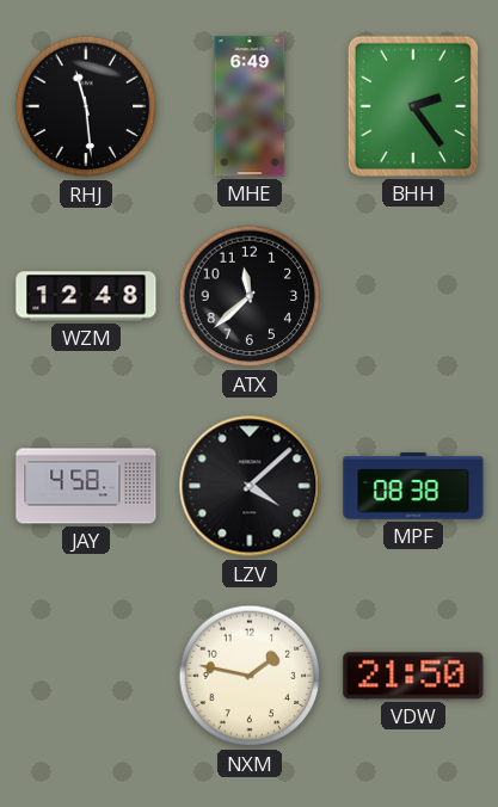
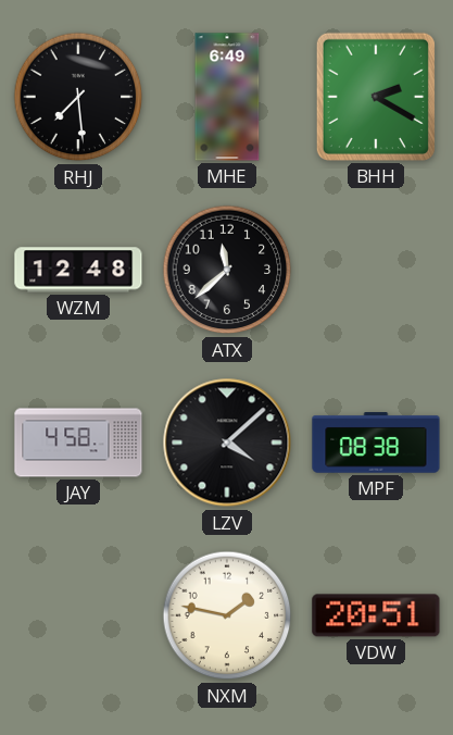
RHJ: 11:29 -> 7:29
BHH: 2:24 -> 2:20
VDW: 21:50 -> 20:51
